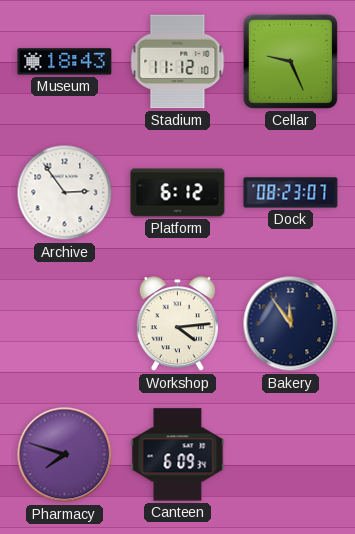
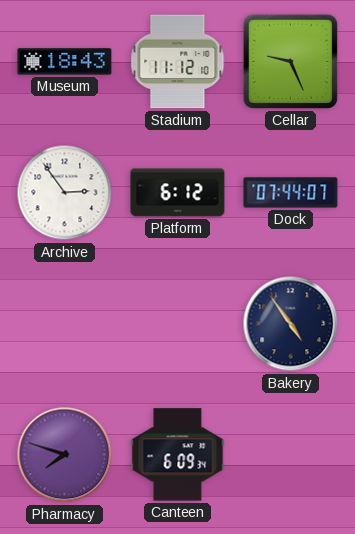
Dock: 08:23 -> 07:44
Workshop: 4:14 -> none
Bakery: 11:54 -> 4:54
